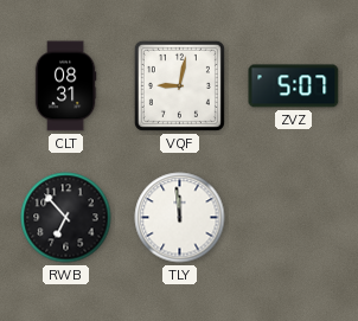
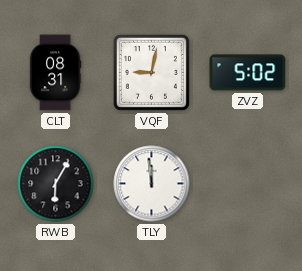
ZVZ: 5:07 -> 5:02
RWB: 6:53 -> 6:05
